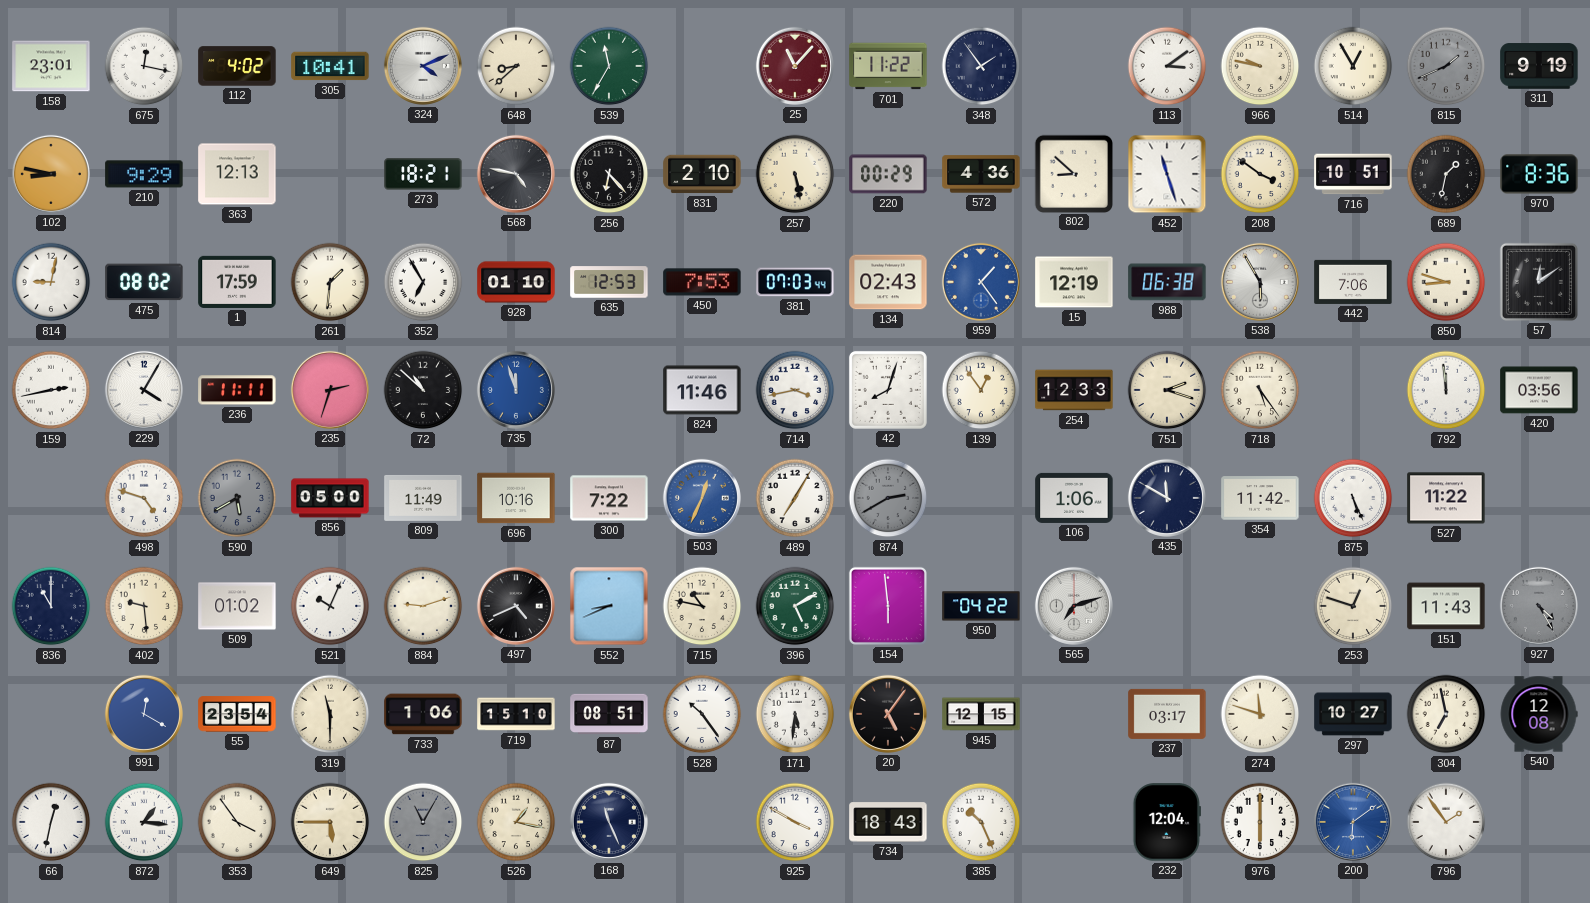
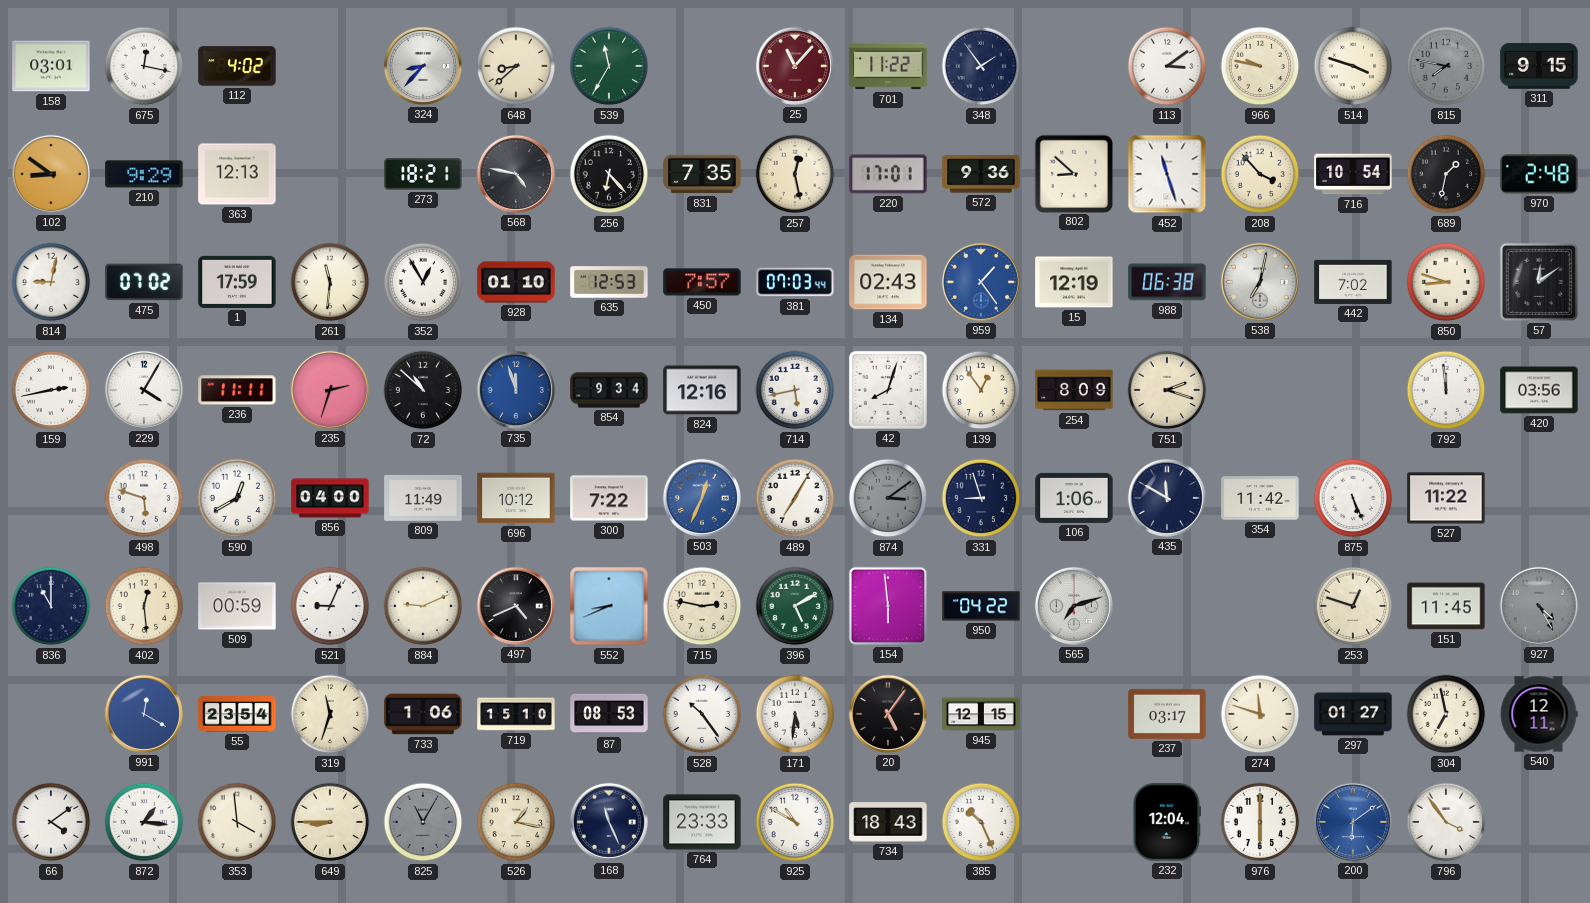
158: 23:01 -> 03:01
305: 10:41 -> none
324: 4:11 -> 8:37
514: 12:55 -> 3:48
815: 1:41 -> 7:47
311: 9:19 -> 9:15
102: 8:47 -> 8:51
831: 2:10 -> 7:35
257: 5:28 -> 12:28
220: 00:29 -> 17:01
572: 4:36 -> 9:36
208: 3:51 -> 3:53
716: 10:51 -> 10:54
970: 8:36 -> 2:48
475: 08:02 -> 07:02
261: 1:31 -> 11:31
352: 6:55 -> 12:55
450: 7:53 -> 7:57
538: 5:55 -> 7:02
442: 7:06 -> 7:02
854: none -> 9:34
824: 11:46 -> 12:16
714: 3:43 -> 5:43
254: 12:33 -> 8:09
718: 5:24 -> none
498: 4:48 -> 5:48
590: 5:40 -> 12:40
590 dial: grey -> white
856: 05:00 -> 04:00
696: 10:16 -> 10:12
874: 2:40 -> 3:09
331: none -> 8:57
402: 9:29 -> 12:29
509: 01:02 -> 00:59
521: 10:04 -> 9:04
884: 9:12 -> 9:11
715: 10:47 -> 2:47
151: 11:43 -> 11:45
319: 11:30 -> 11:33
87: 08:51 -> 08:53
297: 10:27 -> 01:27
540: 12:08 -> 12:11
66: 12:32 -> 4:09
353: 3:54 -> 3:59
649: 5:45 -> 8:45
764: none -> 23:33
925: 3:50 -> 10:50
796: 1:54 -> 3:54
